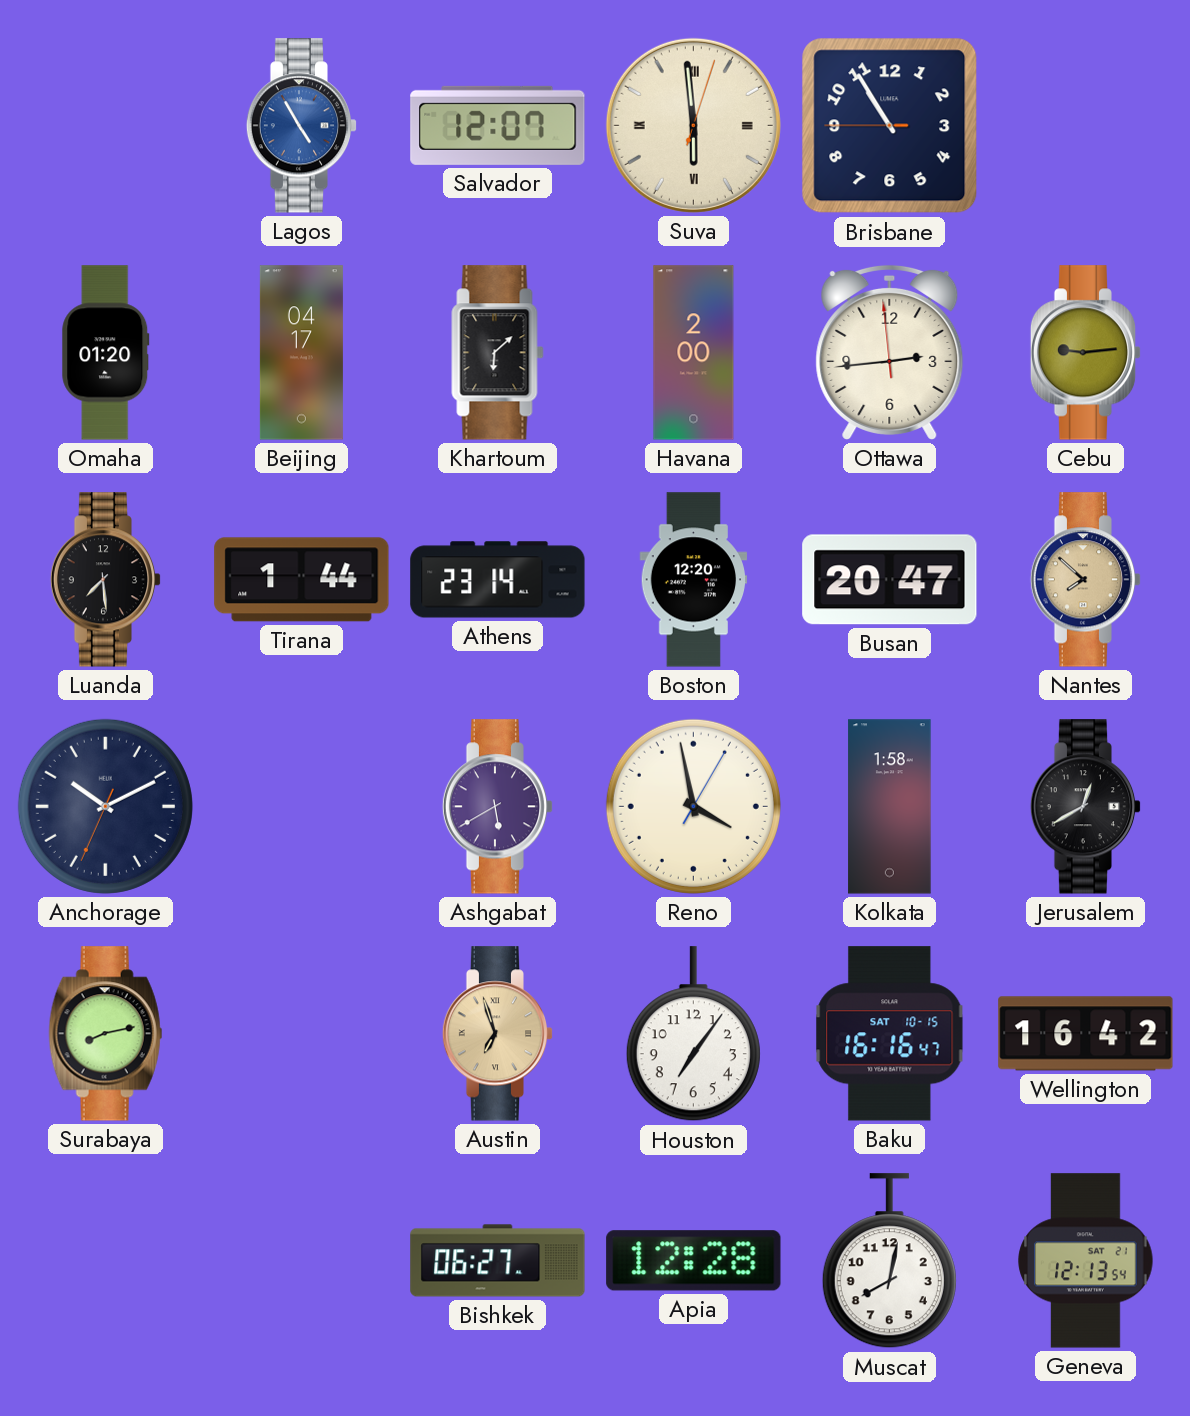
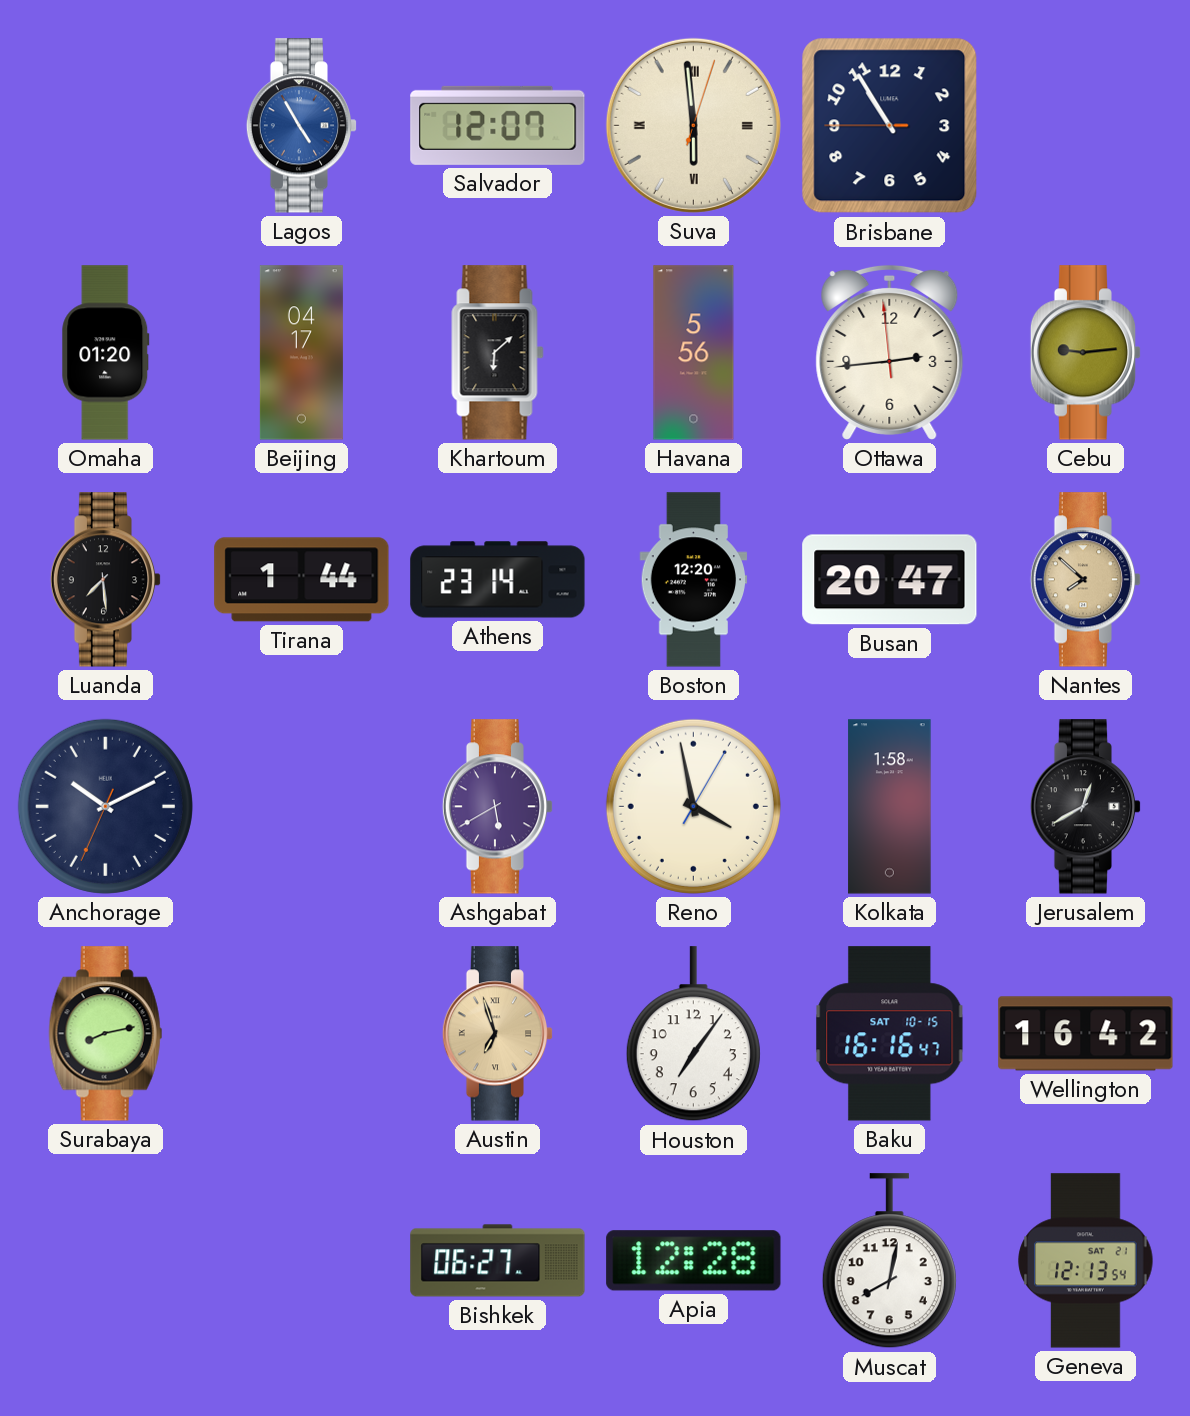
Havana: 2:00 -> 5:56
